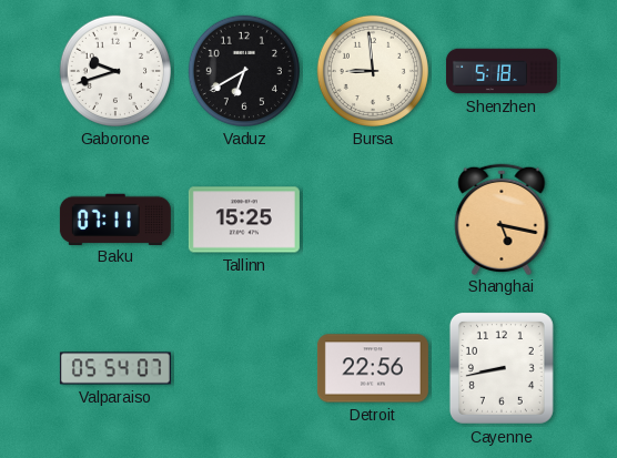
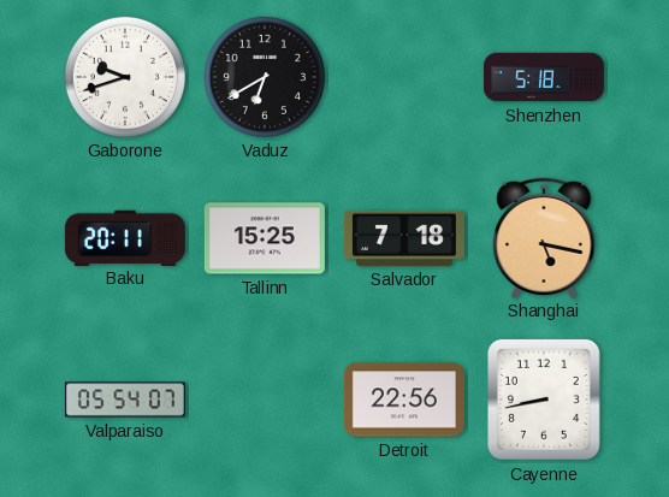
Bursa: 8:59 -> none
Baku: 07:11 -> 20:11
Salvador: none -> 7:18
